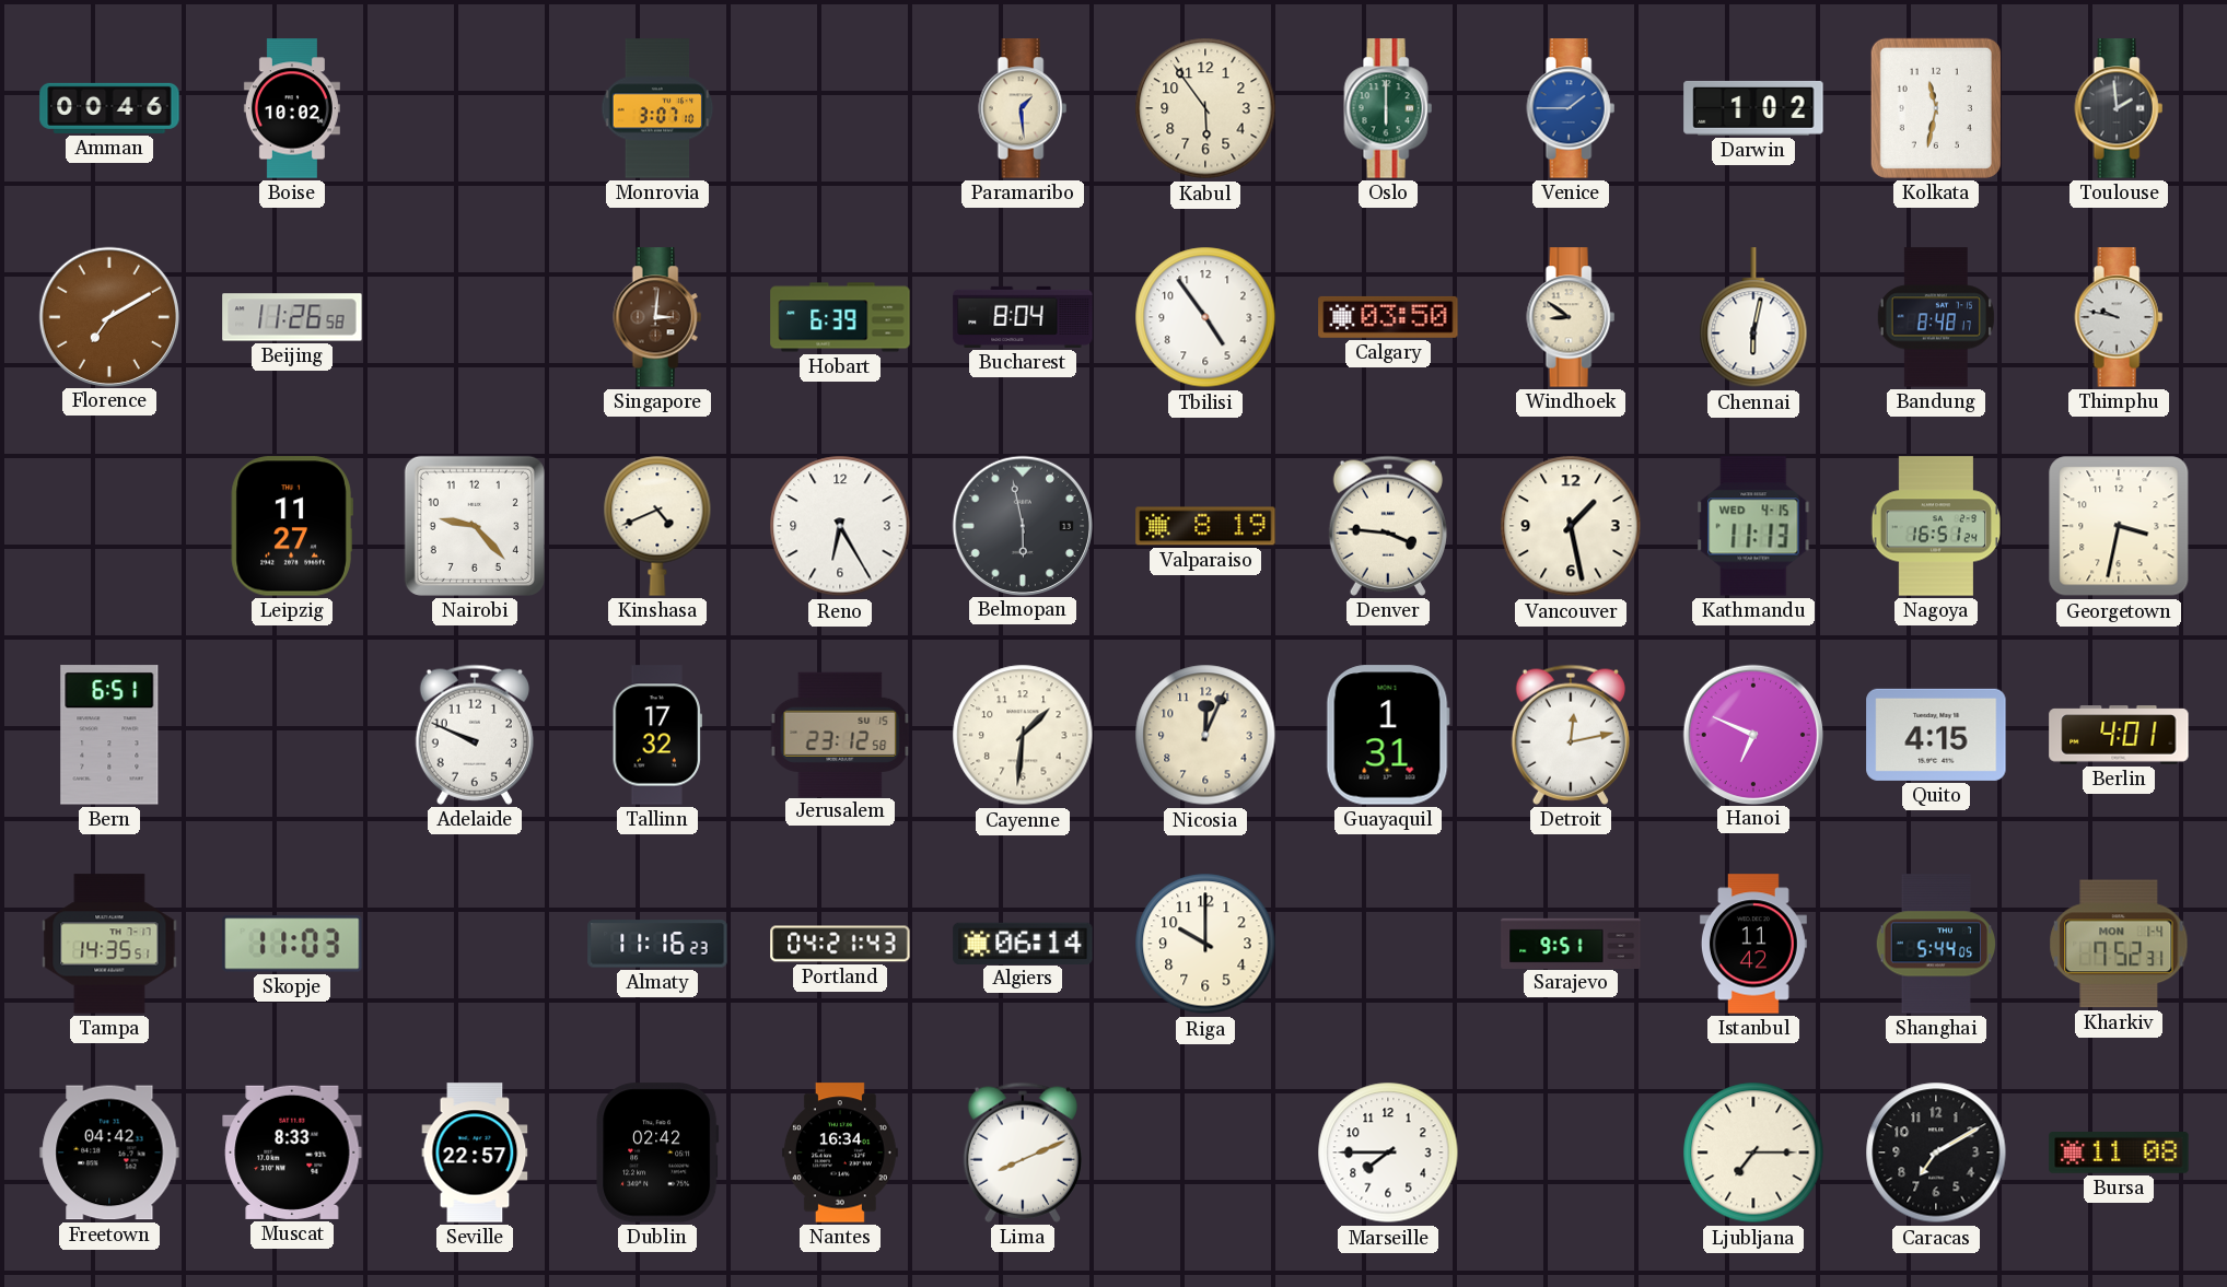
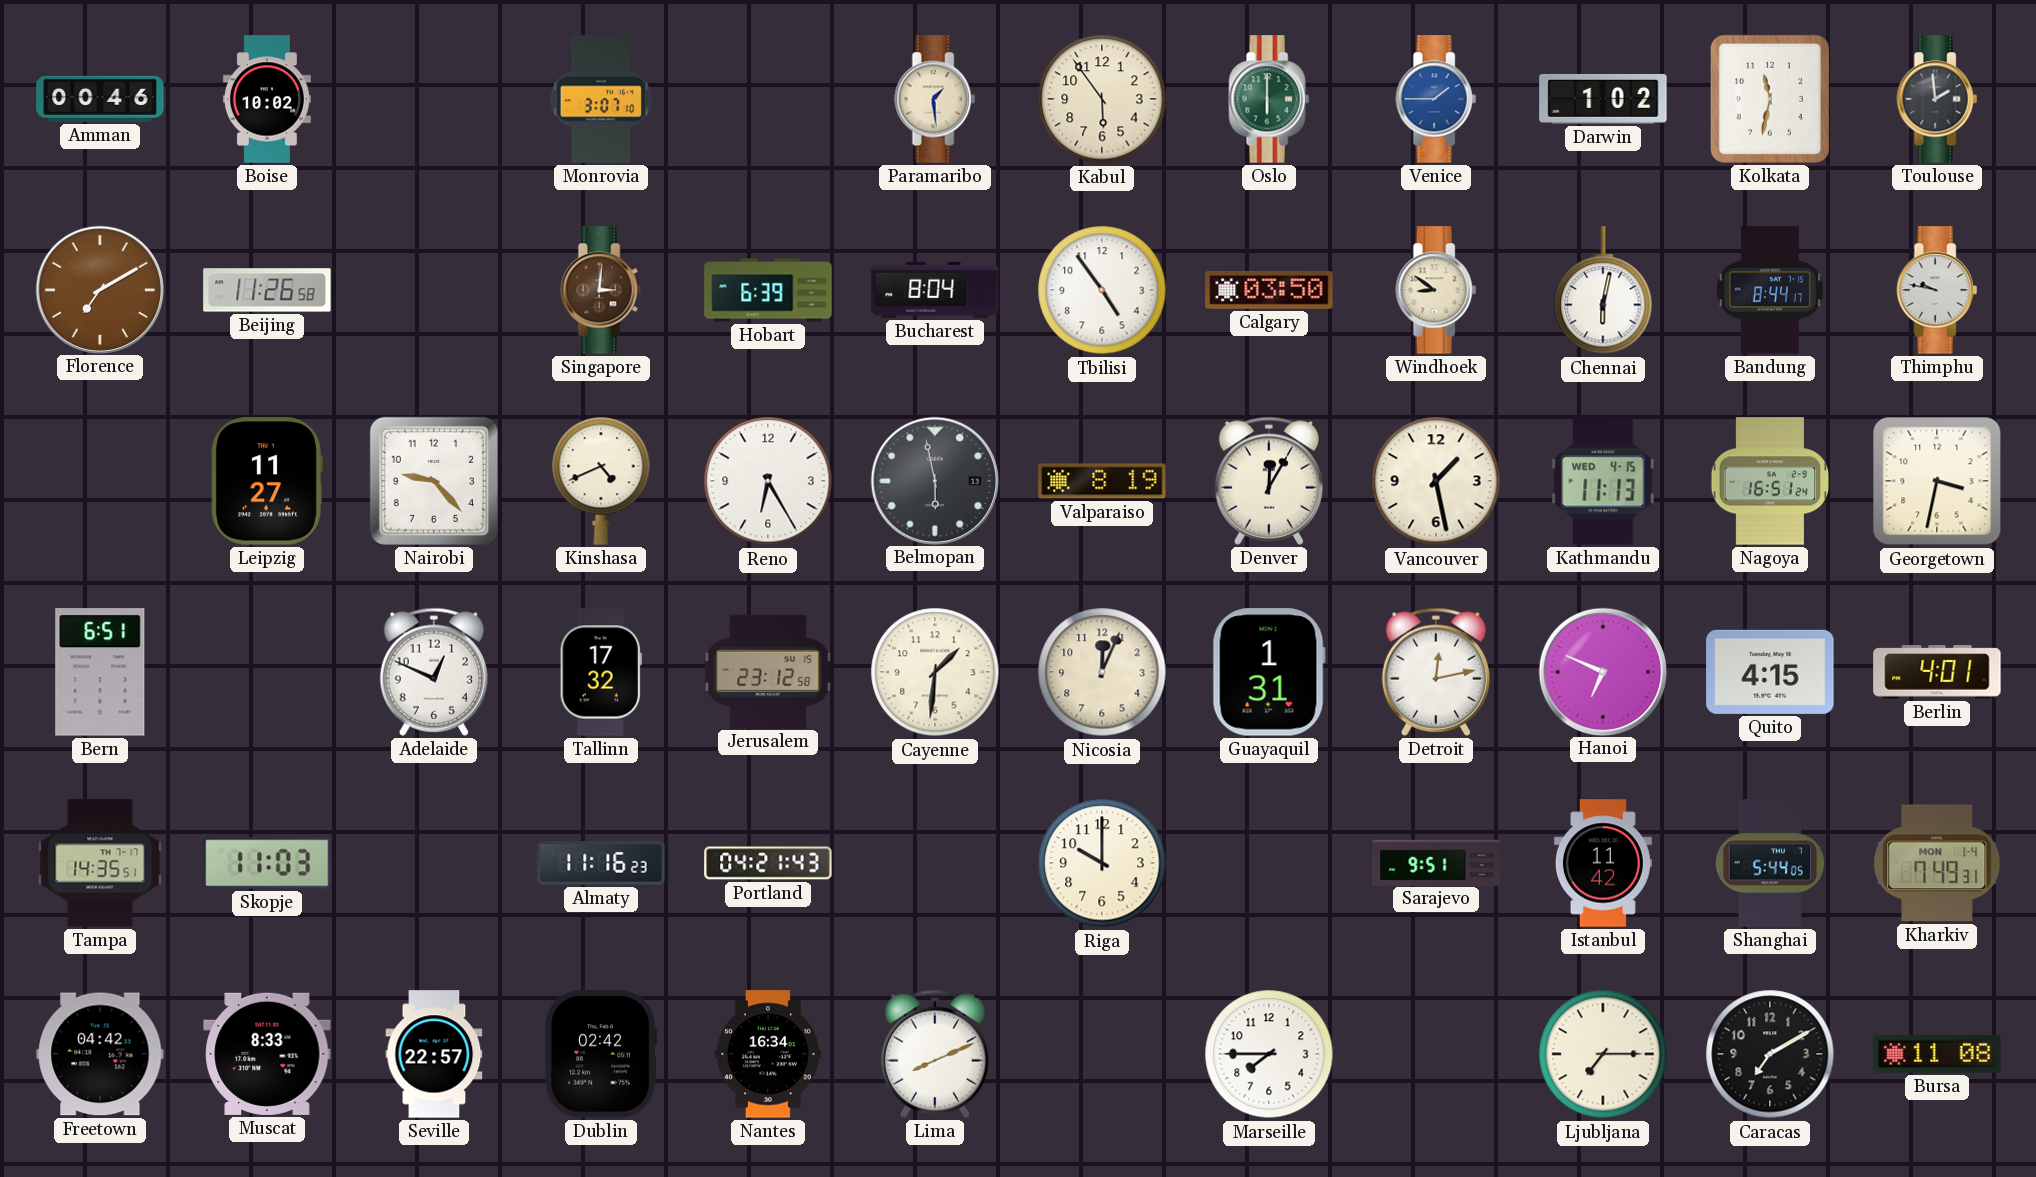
Bandung: 8:48 -> 8:44
Denver: 3:46 -> 12:05
Adelaide: 9:49 -> 12:49
Algiers: 06:14 -> none
Kharkiv: 7:52 -> 7:49
